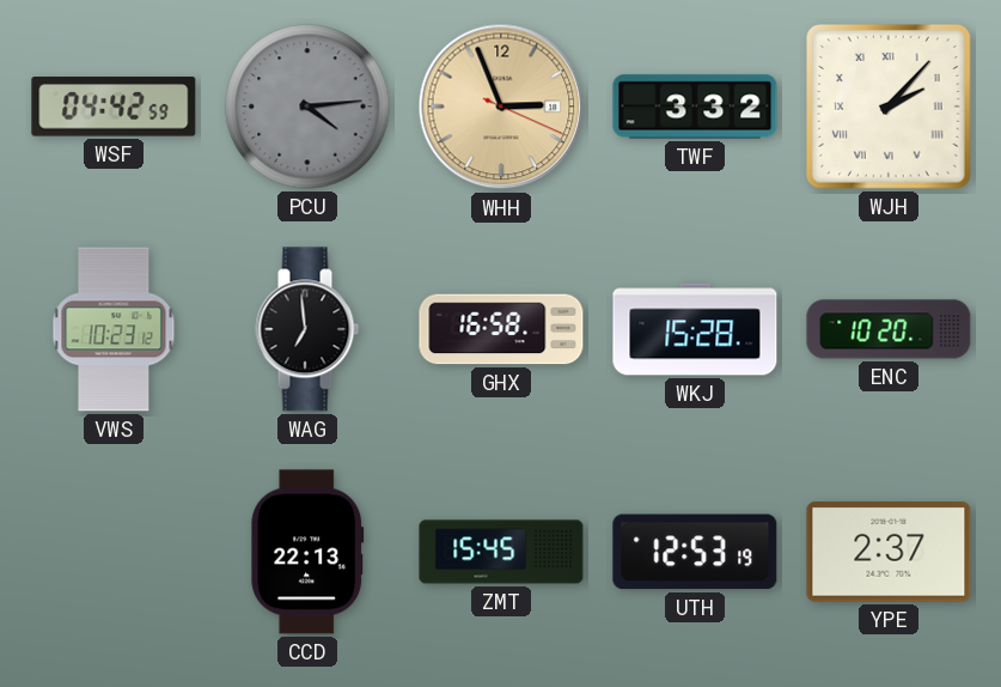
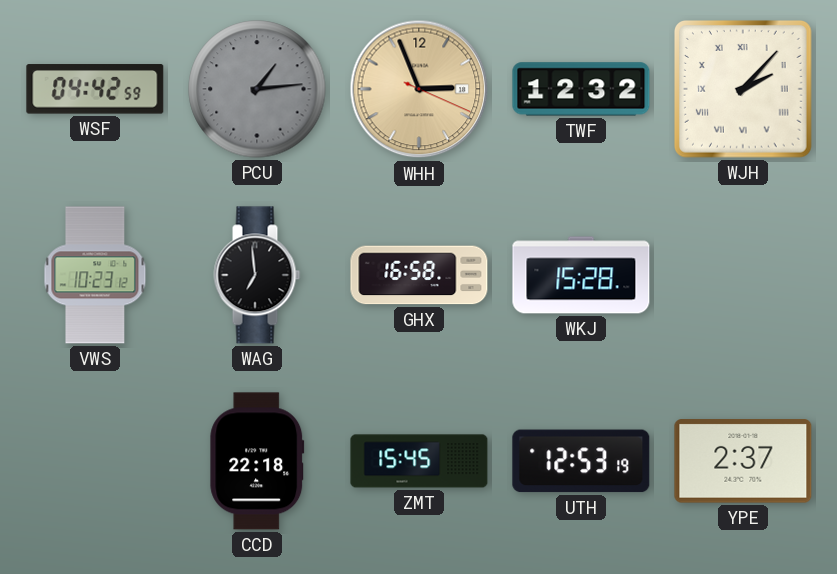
PCU: 4:14 -> 1:14
TWF: 3:32 -> 12:32
ENC: 10:20 -> none
CCD: 22:13 -> 22:18
